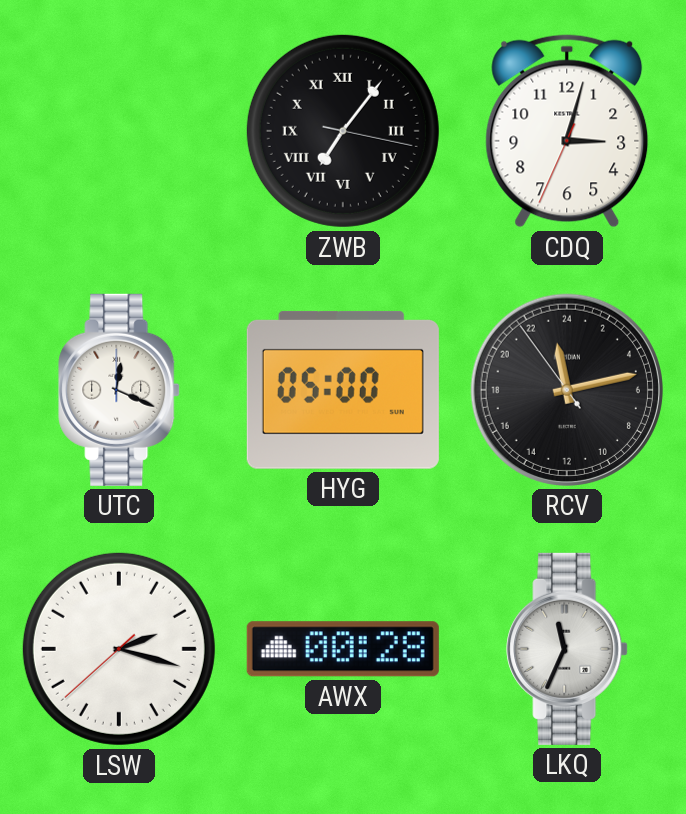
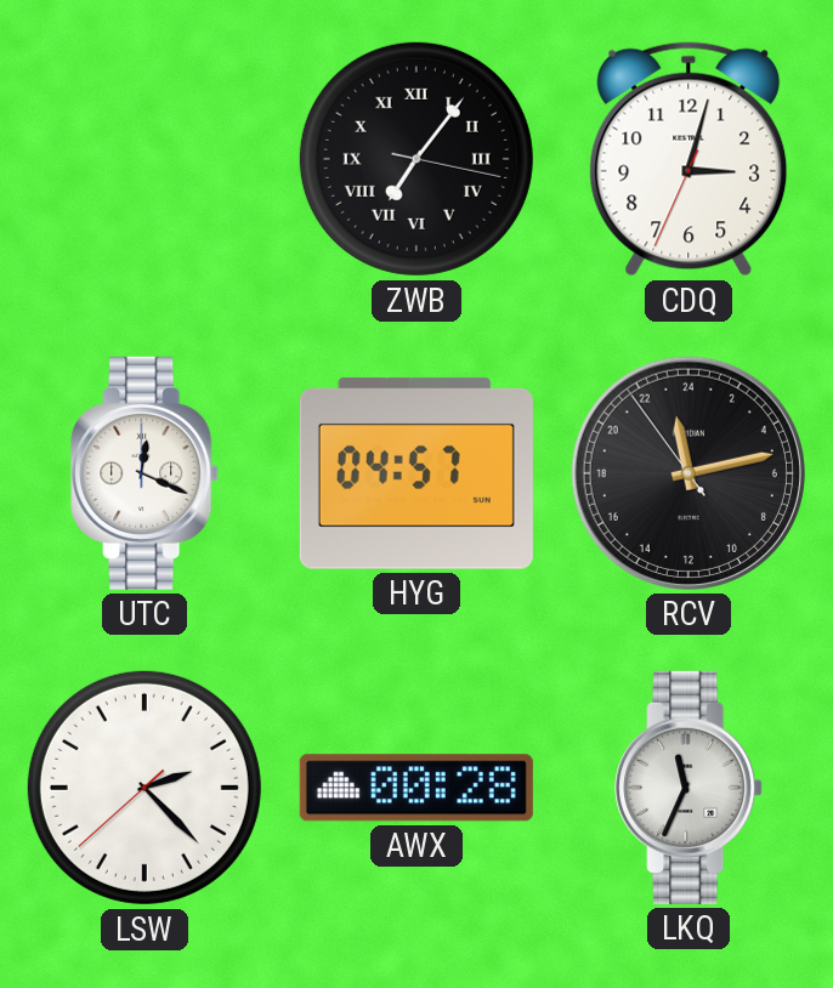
HYG: 05:00 -> 04:57
LSW: 2:17 -> 2:22
